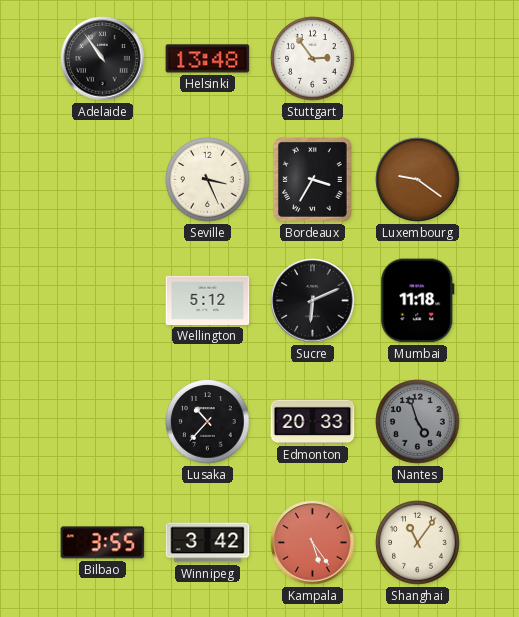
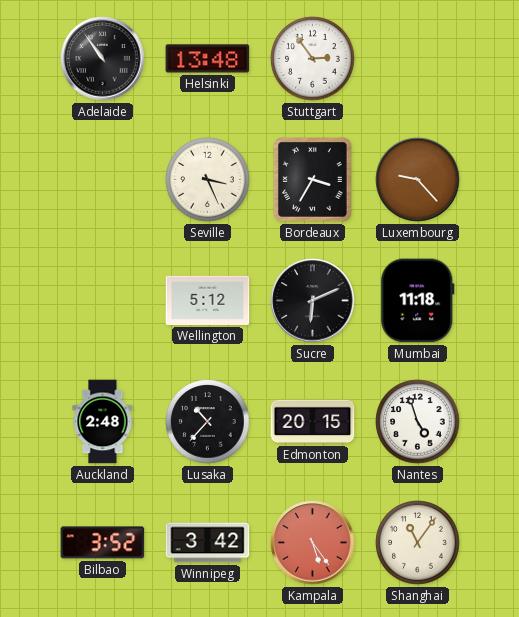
Luxembourg: 9:21 -> 9:23
Auckland: none -> 2:48
Edmonton: 20:33 -> 20:15
Nantes dial: grey -> white
Bilbao: 3:55 -> 3:52
